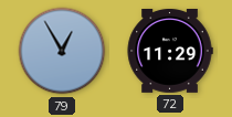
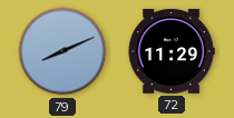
79: 12:55 -> 8:11
